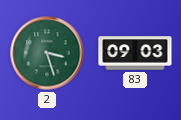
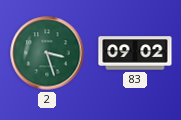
83: 09:03 -> 09:02
